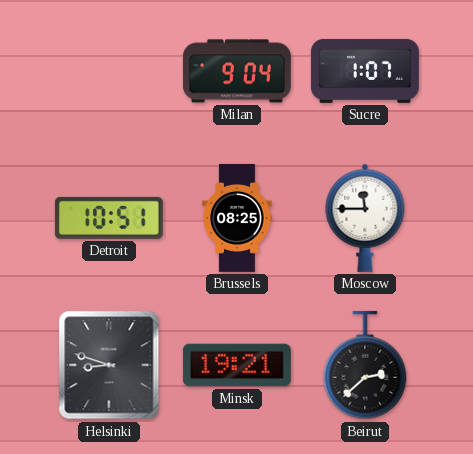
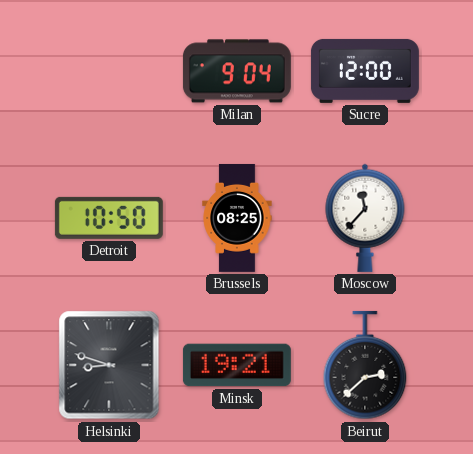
Sucre: 1:07 -> 12:00
Detroit: 10:51 -> 10:50
Moscow: 11:45 -> 11:37
